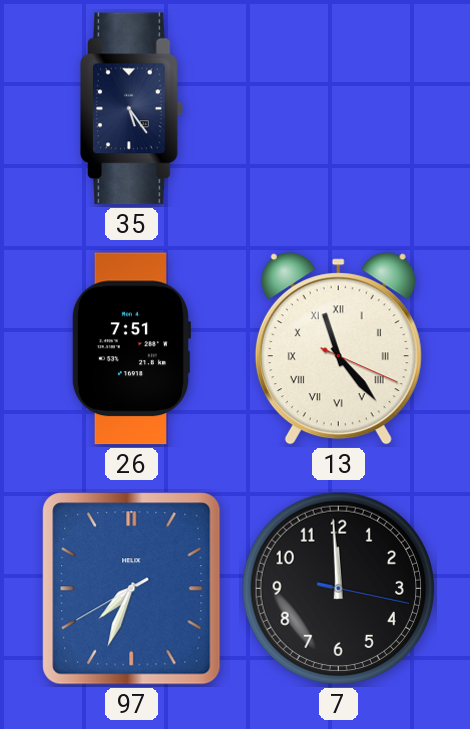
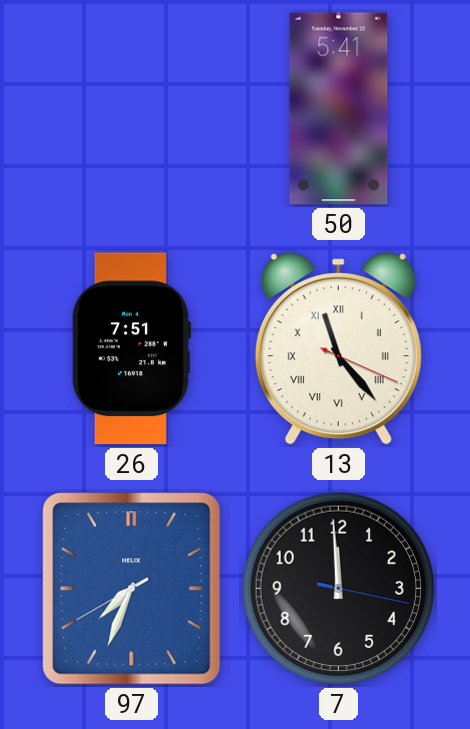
35: 5:24 -> none
50: none -> 5:41
